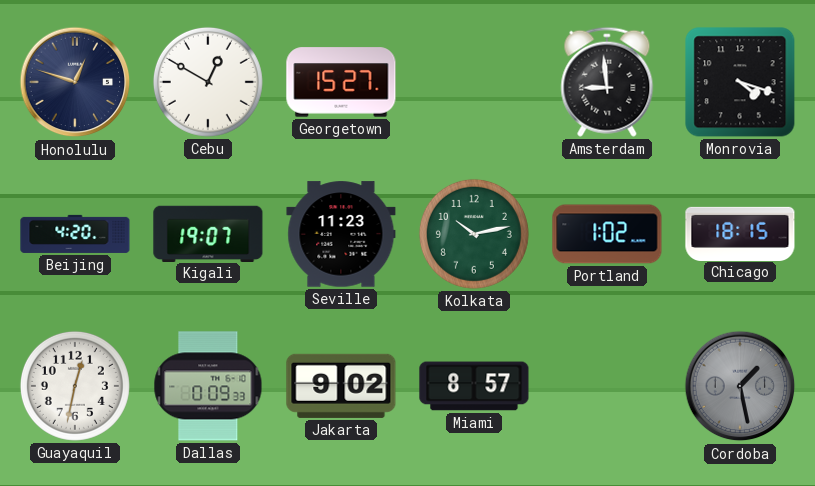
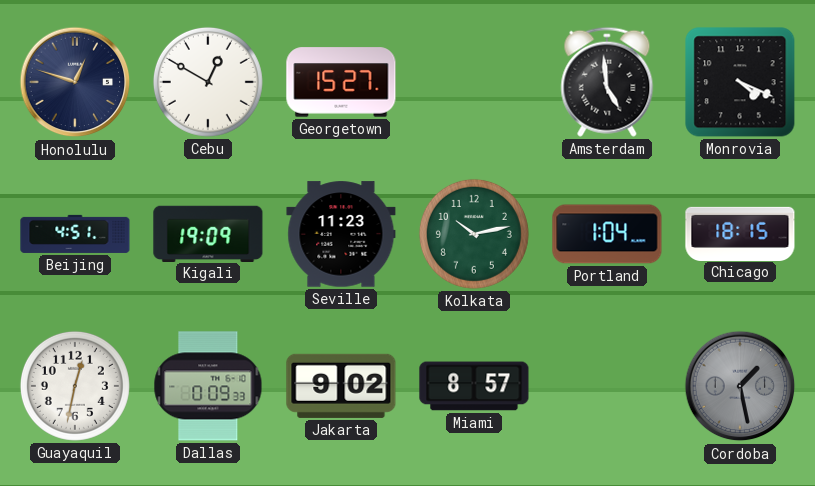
Amsterdam: 8:59 -> 4:59
Monrovia: 4:18 -> 4:19
Beijing: 4:20 -> 4:51
Kigali: 19:07 -> 19:09
Portland: 1:02 -> 1:04
